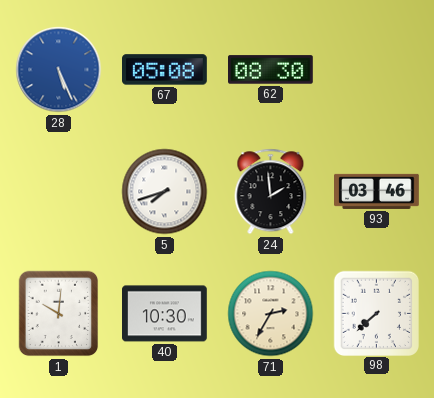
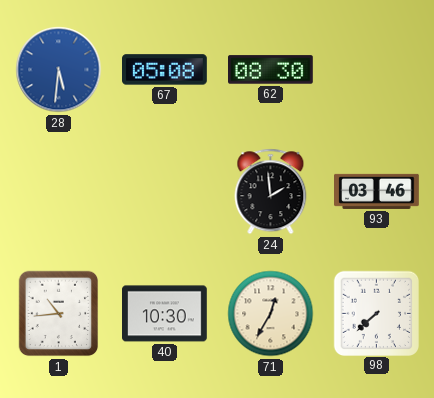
28: 5:26 -> 5:31
5: 7:42 -> none
1: 10:01 -> 10:44
71: 2:35 -> 12:35
